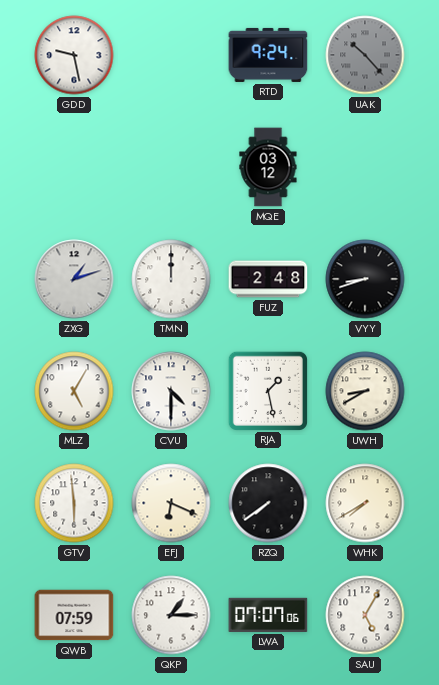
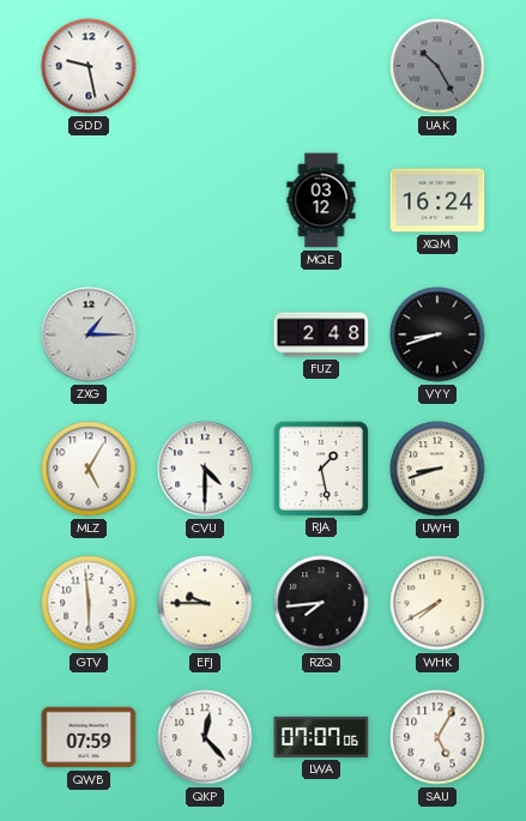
RTD: 9:24 -> none
UAK: 10:23 -> 10:25
XQM: none -> 16:24
ZXG: 1:12 -> 1:15
TMN: 12:00 -> none
UWH: 8:40 -> 8:42
EFJ: 6:19 -> 9:45
RZQ: 7:39 -> 7:44
QKP: 1:15 -> 12:23
